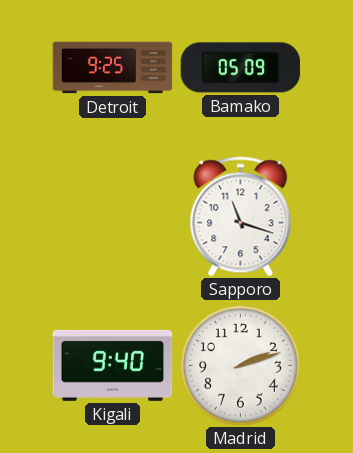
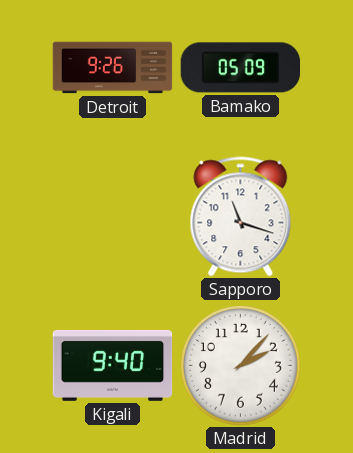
Detroit: 9:25 -> 9:26
Madrid: 2:12 -> 2:07
